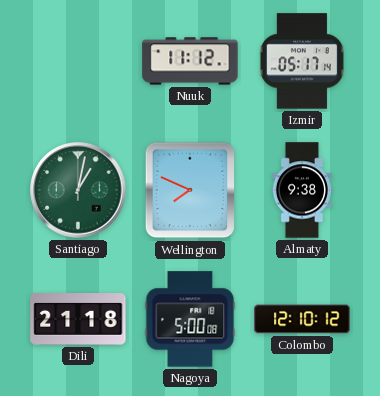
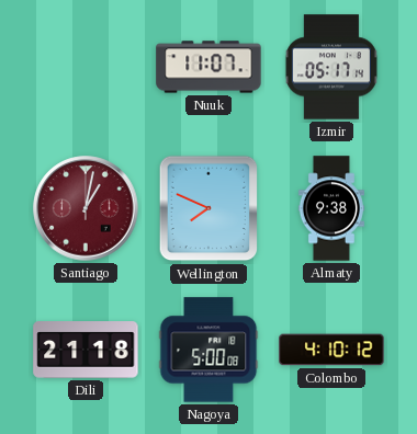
Nuuk: 11:12 -> 11:07
Santiago dial: green -> burgundy
Colombo: 12:10 -> 4:10
